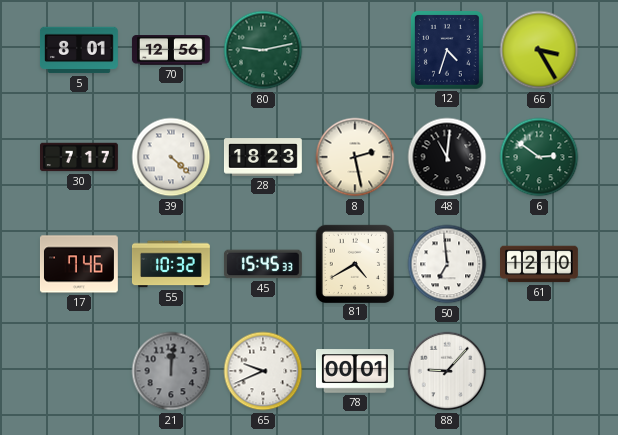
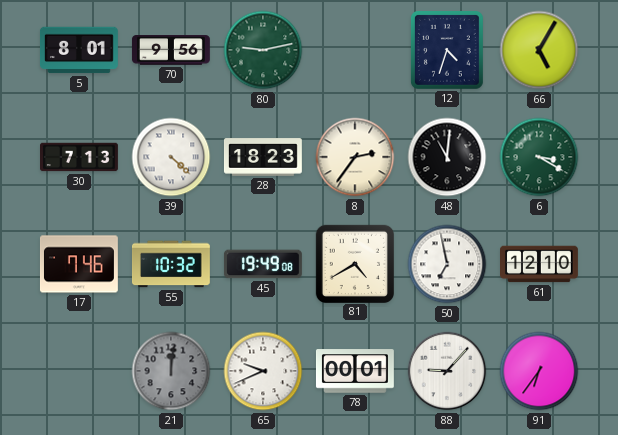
70: 12:56 -> 9:56
66: 3:25 -> 5:05
30: 7:17 -> 7:13
8: 2:28 -> 2:36
6: 2:51 -> 3:20
45: 15:45 -> 19:49
50: 6:59 -> 6:58
91: none -> 6:36
